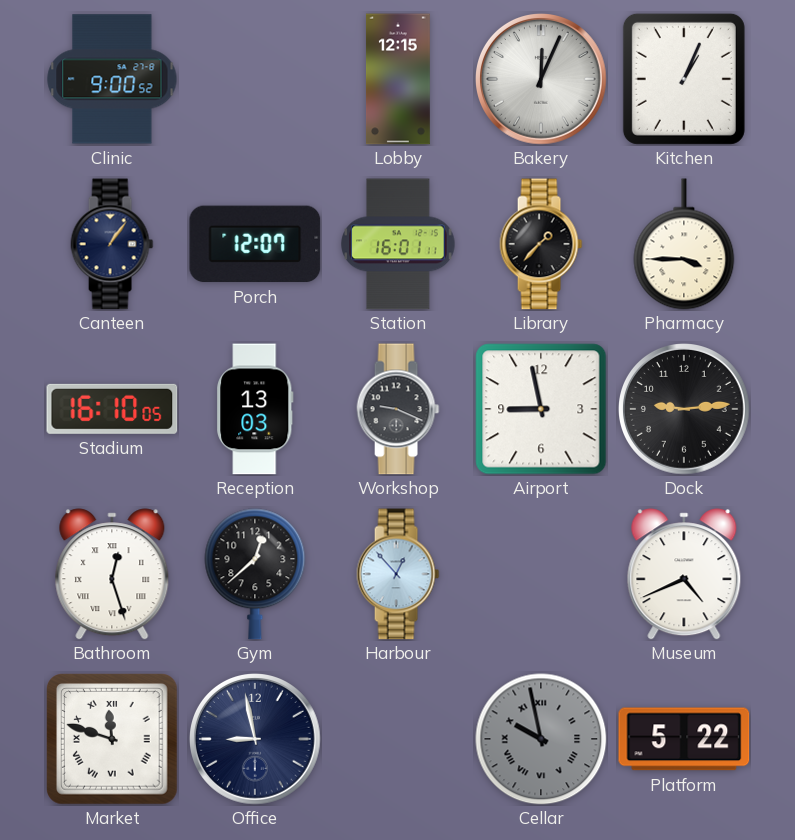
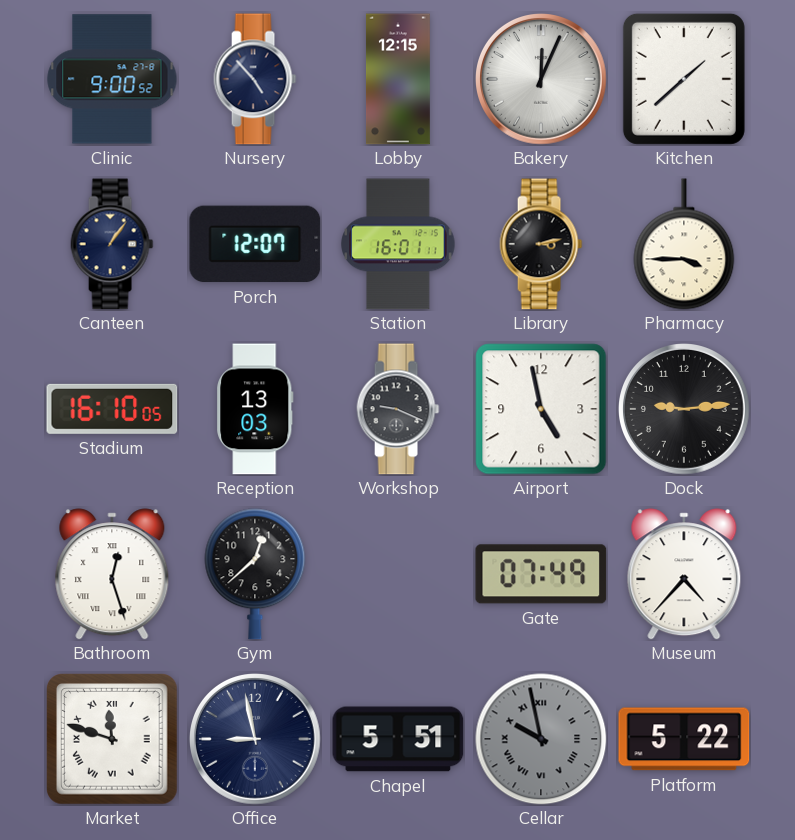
Nursery: none -> 4:53
Kitchen: 1:04 -> 1:38
Library: 1:37 -> 3:13
Airport: 8:58 -> 4:58
Harbour: 12:53 -> none
Gate: none -> 07:49
Museum: 4:41 -> 4:37
Chapel: none -> 5:51
